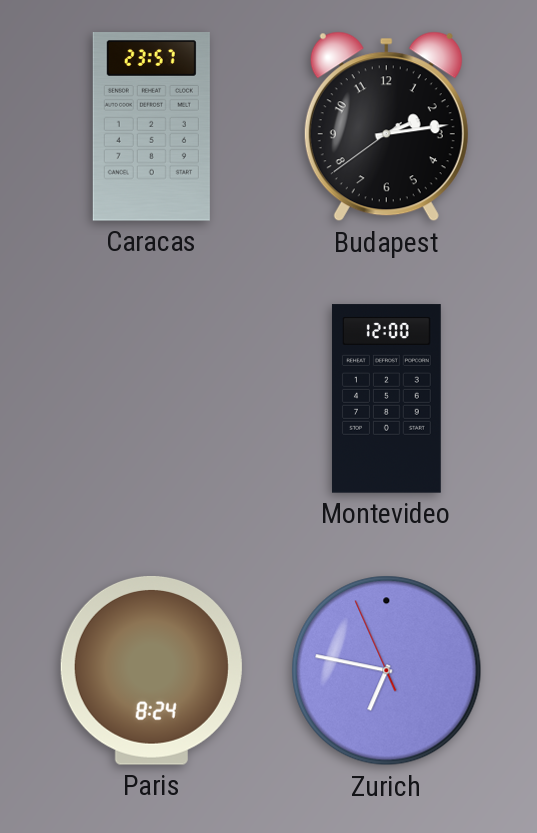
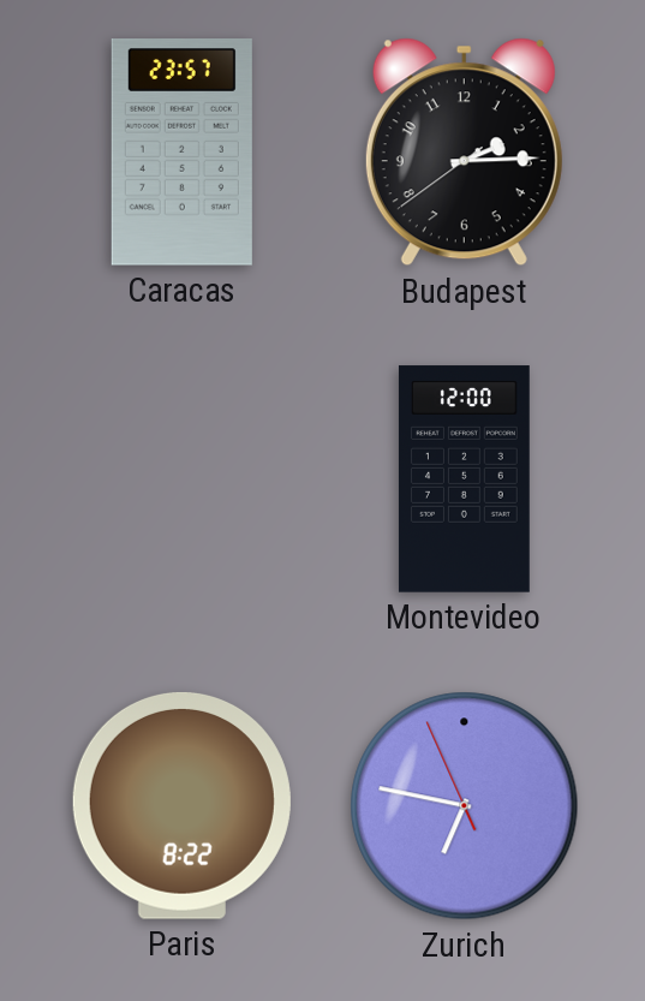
Budapest: 2:13 -> 2:14
Paris: 8:24 -> 8:22
